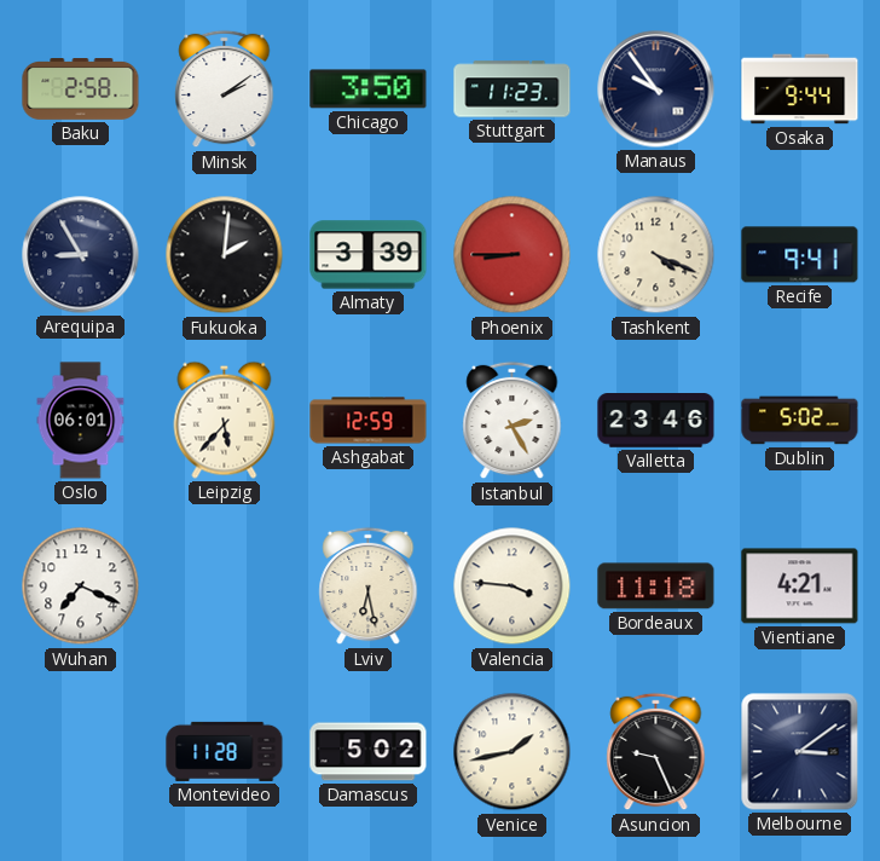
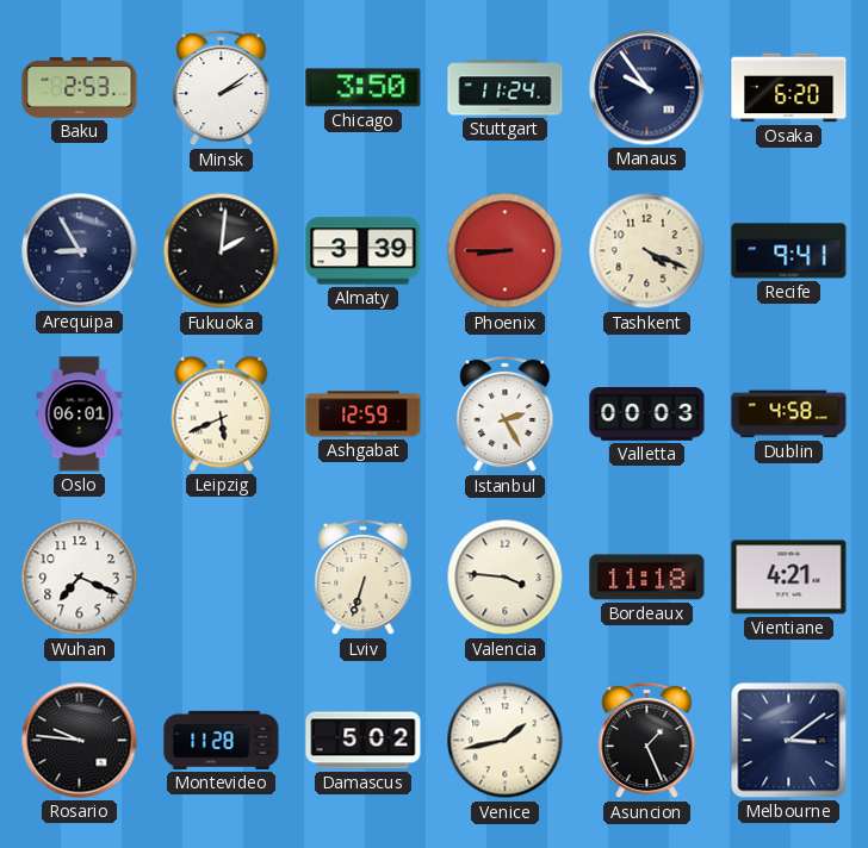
Baku: 2:58 -> 2:53
Stuttgart: 11:23 -> 11:24
Osaka: 9:44 -> 6:20
Leipzig: 5:37 -> 5:41
Valletta: 23:46 -> 00:03
Dublin: 5:02 -> 4:58
Lviv: 6:28 -> 6:33
Rosario: none -> 9:46
Asuncion: 9:26 -> 1:26
